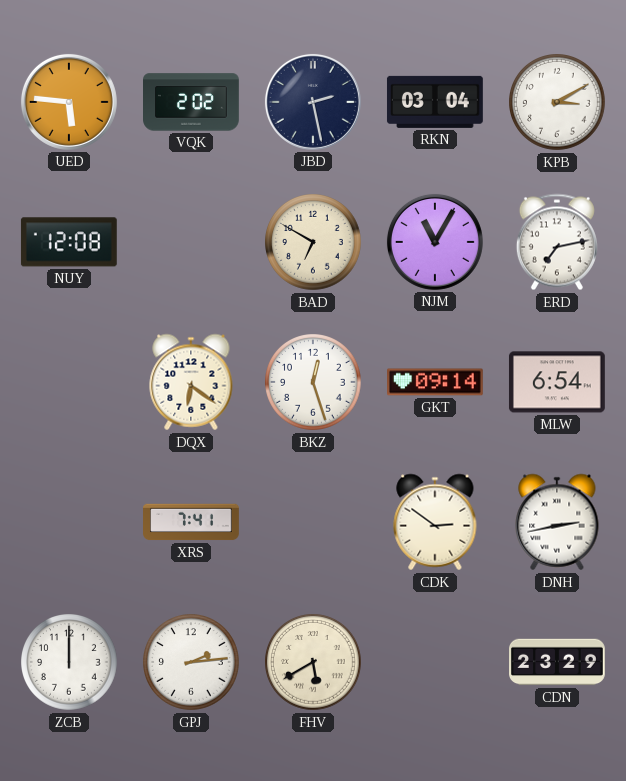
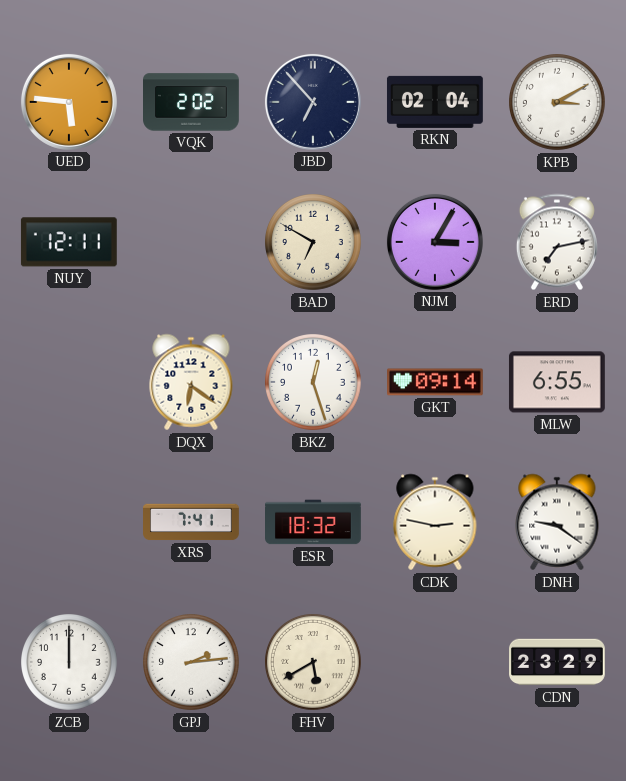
JBD: 2:28 -> 6:53
RKN: 03:04 -> 02:04
NUY: 12:08 -> 12:11
NJM: 11:05 -> 3:05
MLW: 6:54 -> 6:55
ESR: none -> 18:32
CDK: 2:51 -> 2:47
DNH: 2:43 -> 9:21
